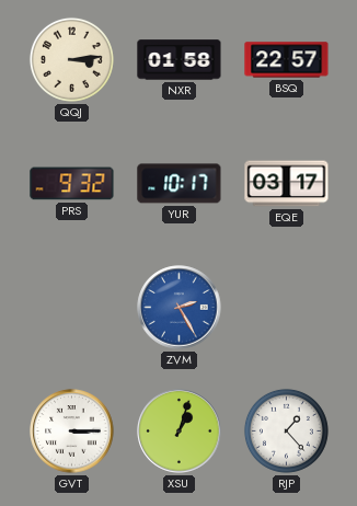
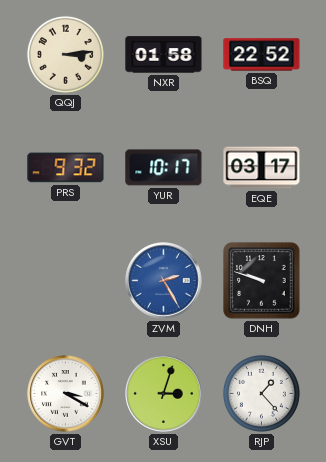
BSQ: 22:57 -> 22:52
DNH: none -> 9:48
GVT: 3:15 -> 3:20
XSU: 1:03 -> 3:03
